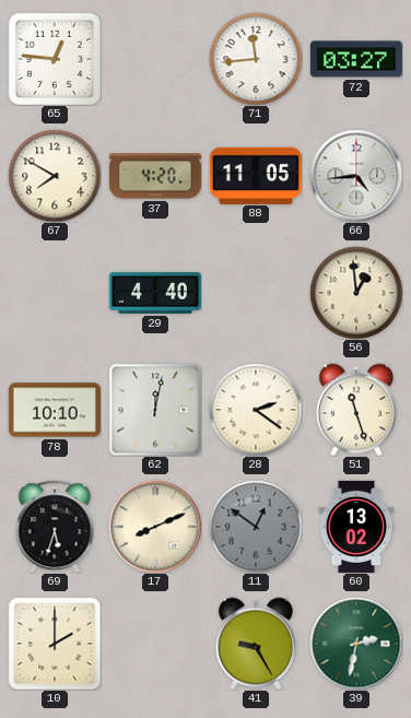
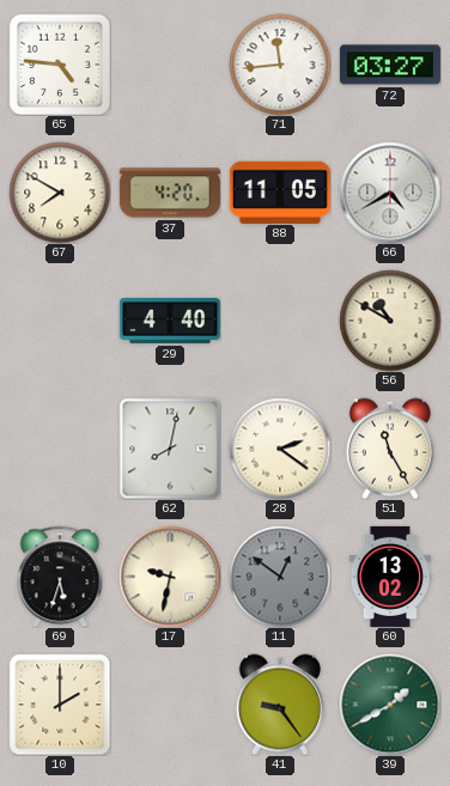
65: 12:46 -> 4:46
66: 4:44 -> 4:40
56: 12:59 -> 10:50
78: 10:10 -> none
62: 12:02 -> 8:02
51: 11:27 -> 11:25
17: 8:11 -> 9:32
41: 9:25 -> 9:24
39: 2:32 -> 1:40
